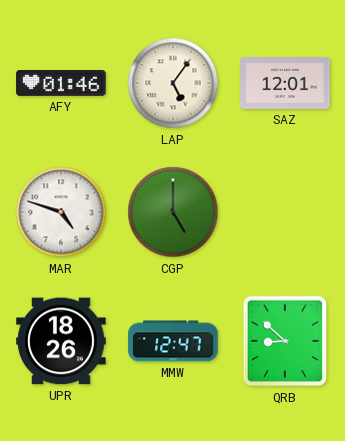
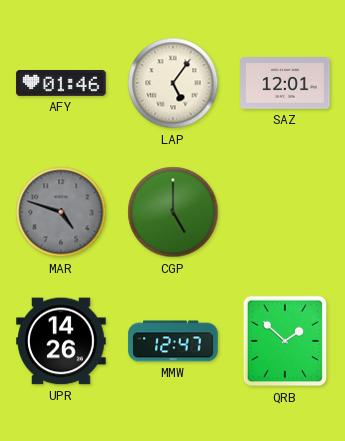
MAR dial: white -> grey
UPR: 18:26 -> 14:26
QRB: 8:52 -> 1:52
